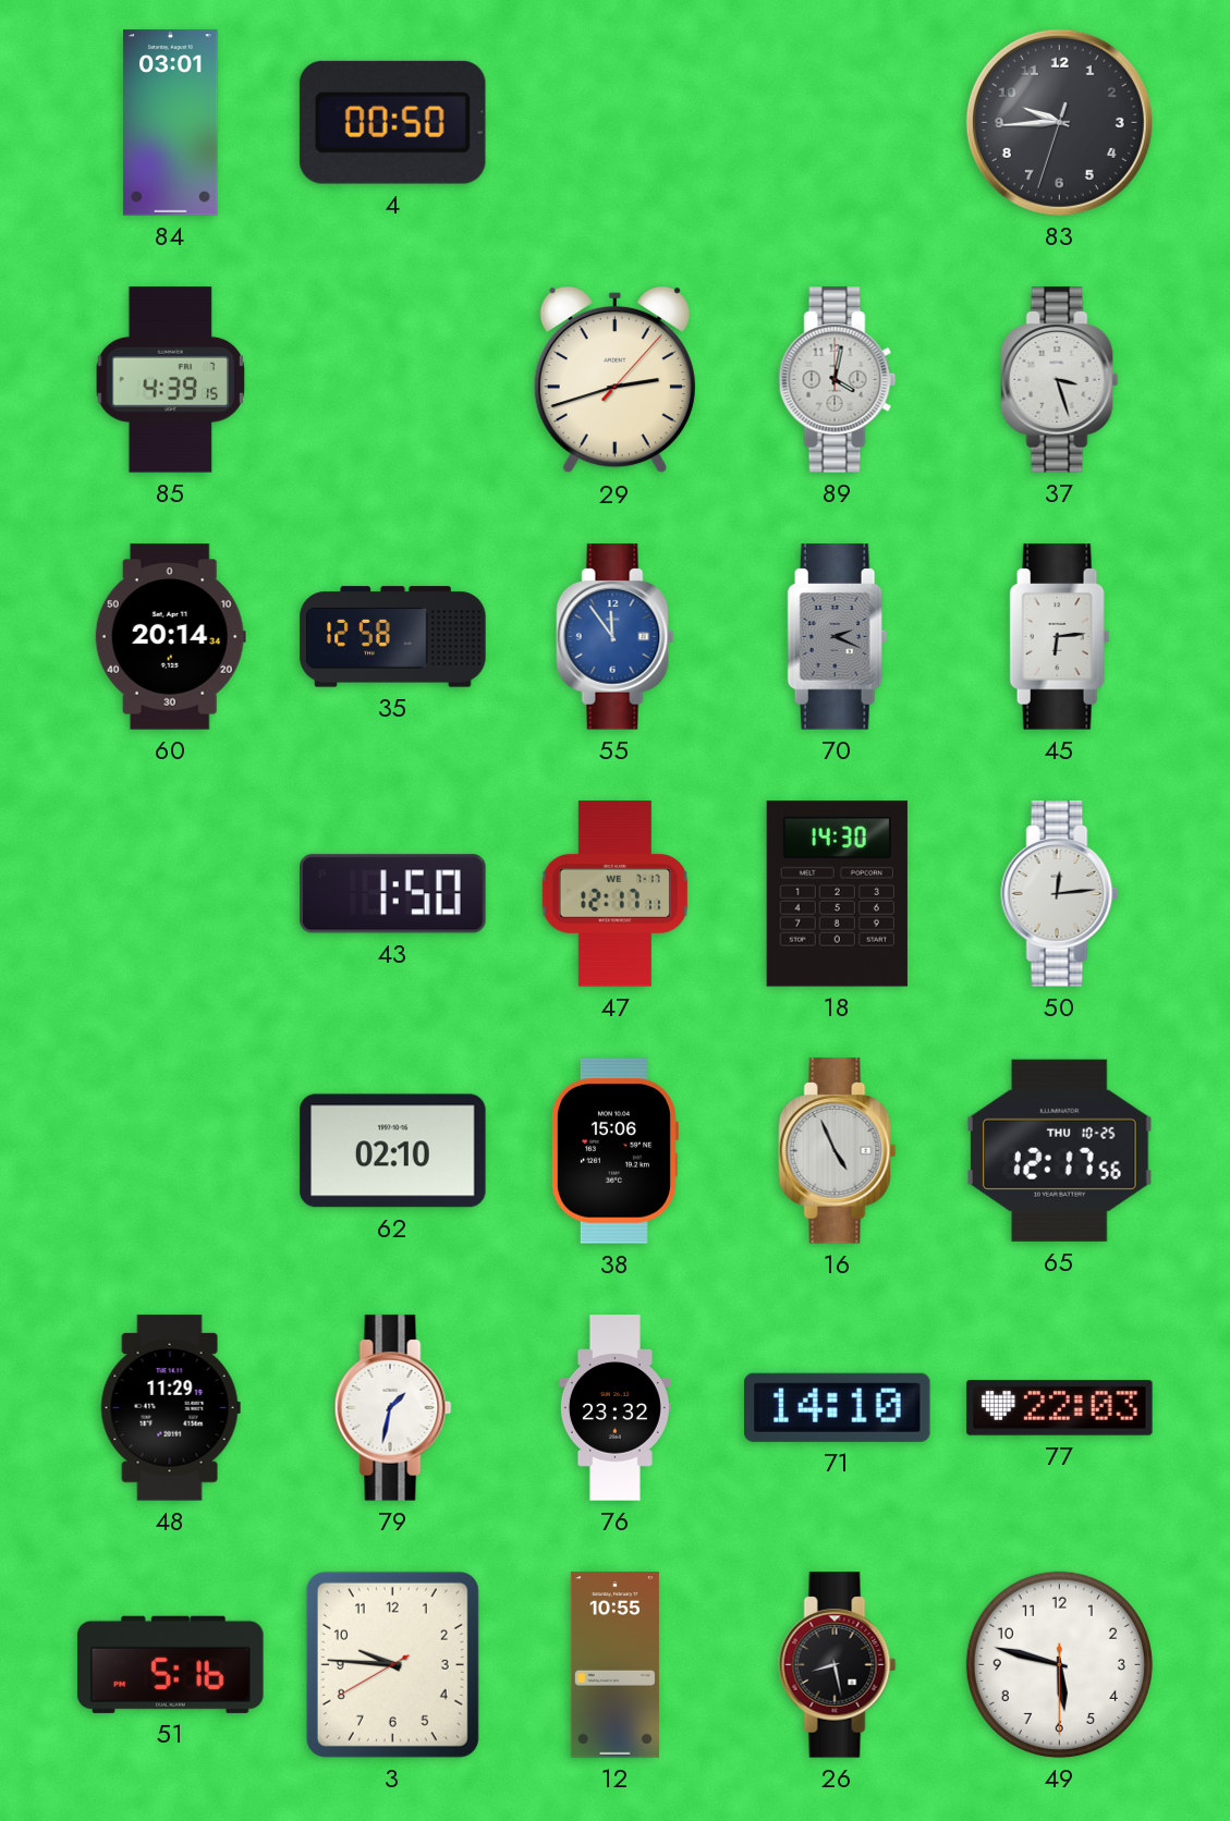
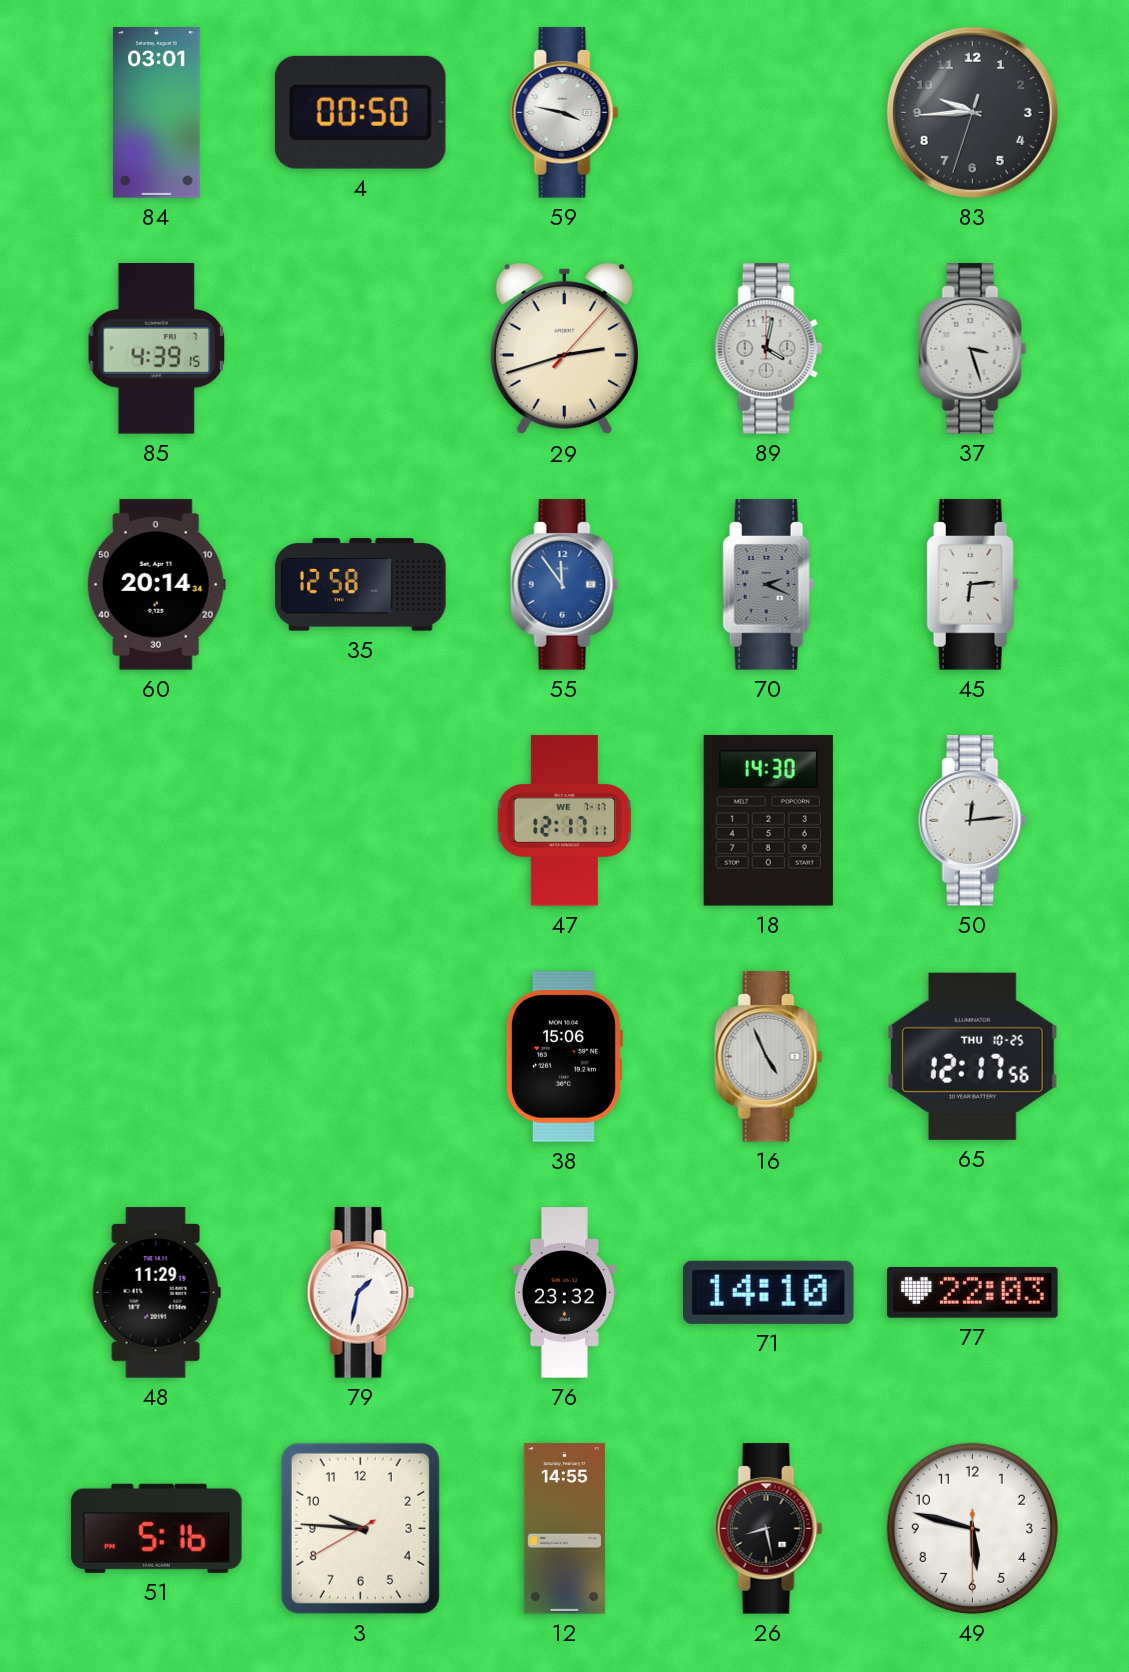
59: none -> 3:47
43: 1:50 -> none
62: 02:10 -> none
12: 10:55 -> 14:55
